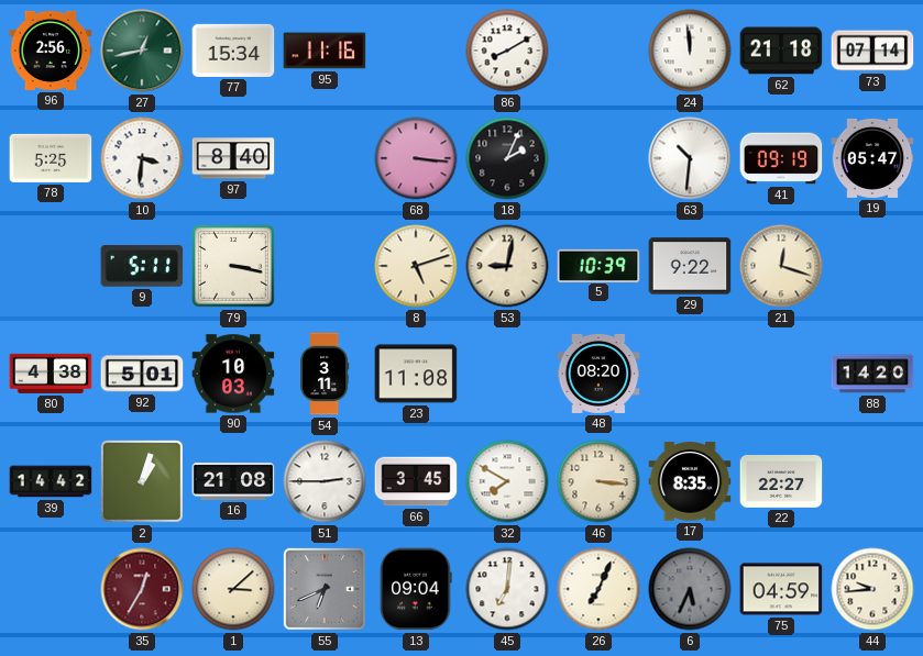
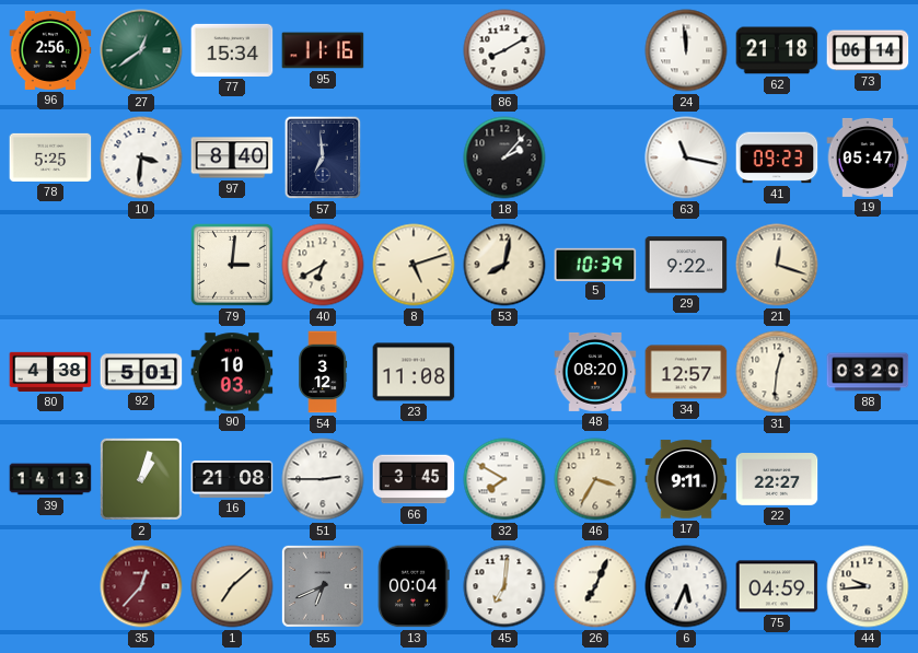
27: 12:43 -> 12:39
73: 07:14 -> 06:14
57: none -> 6:59
68: 3:16 -> none
18: 2:04 -> 2:07
63: 10:31 -> 11:17
41: 09:19 -> 09:23
9: 5:11 -> none
79: 3:17 -> 3:01
40: none -> 6:40
53: 9:02 -> 8:02
54: 3:11 -> 3:12
34: none -> 12:57
31: none -> 12:31
88: 14:20 -> 03:20
39: 14:42 -> 14:13
46: 3:16 -> 3:35
17: 8:35 -> 9:11
35: 12:35 -> 12:37
1: 3:08 -> 7:08
13: 09:04 -> 00:04
6 dial: grey -> white
